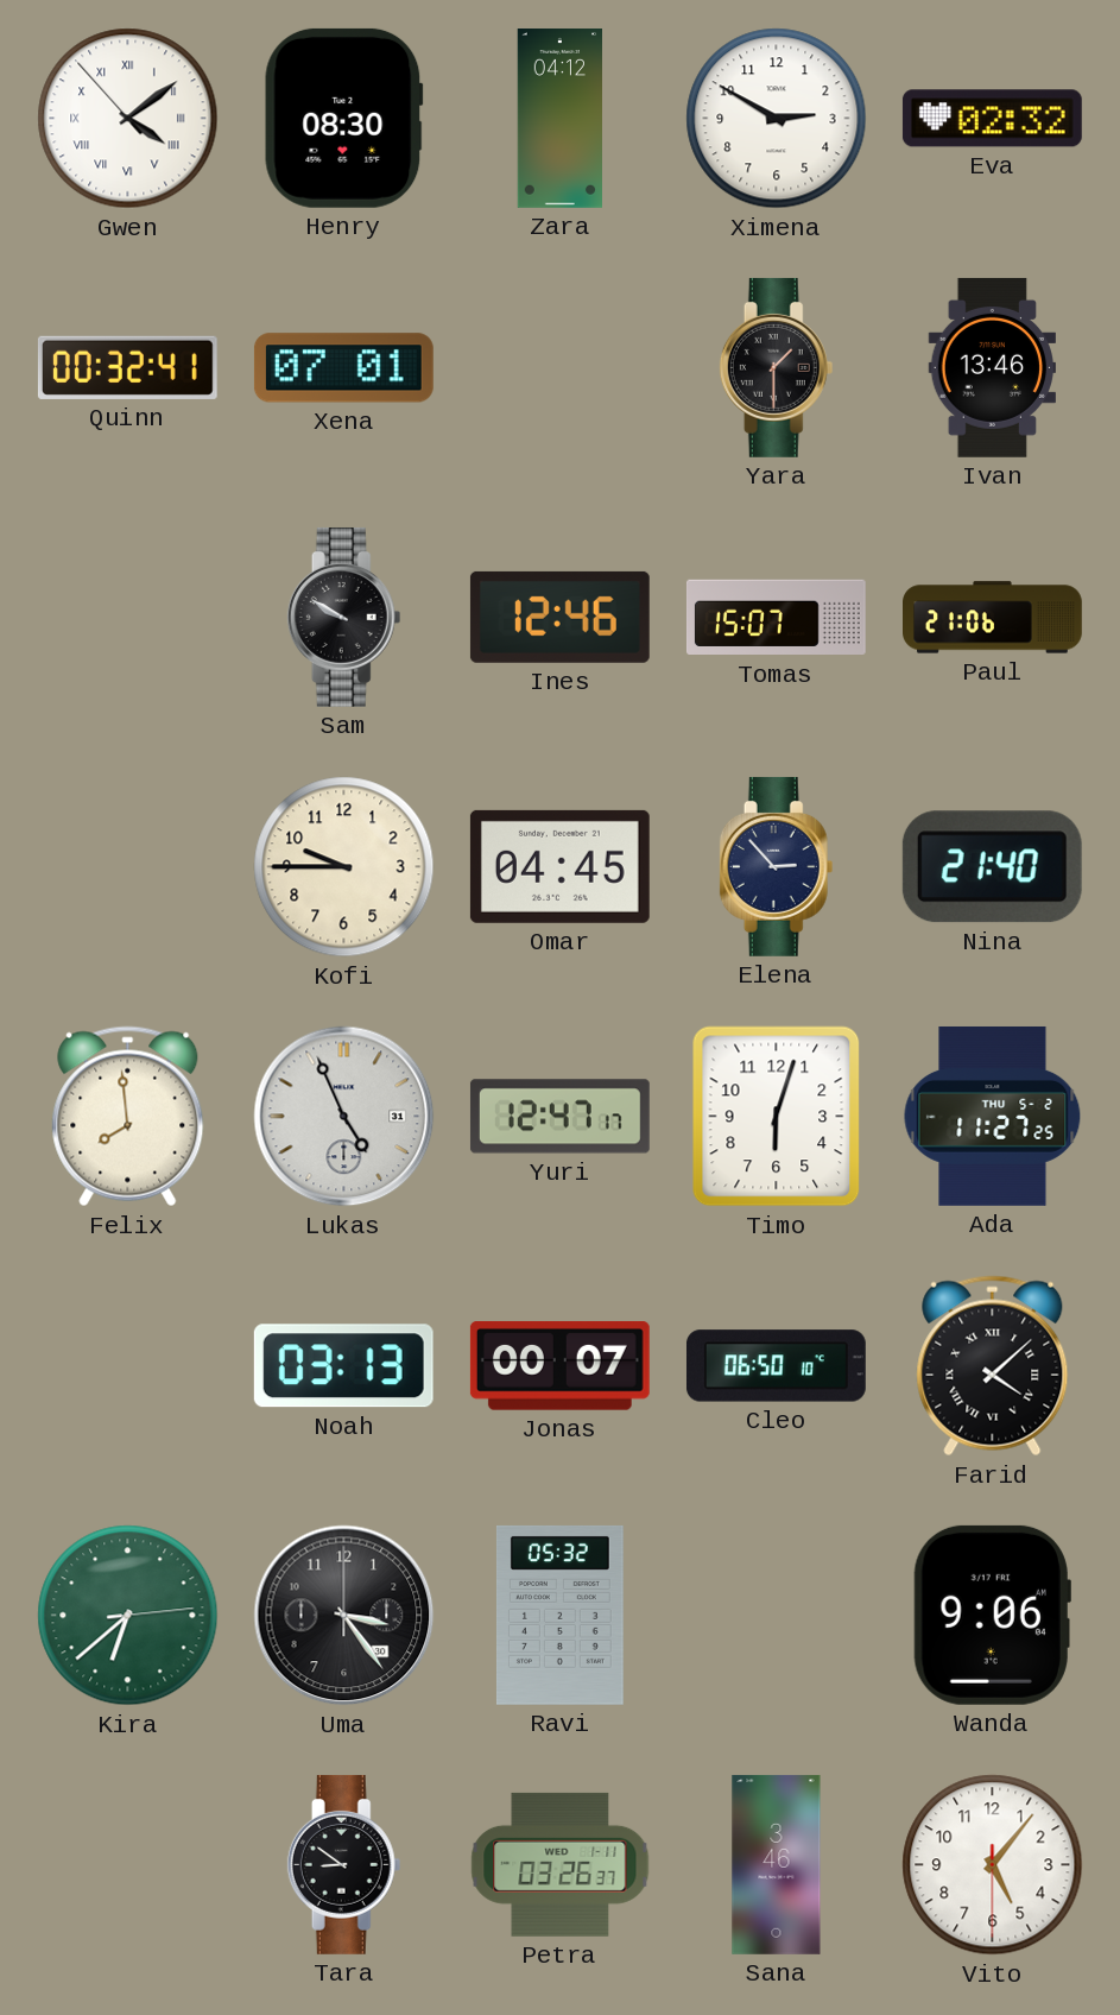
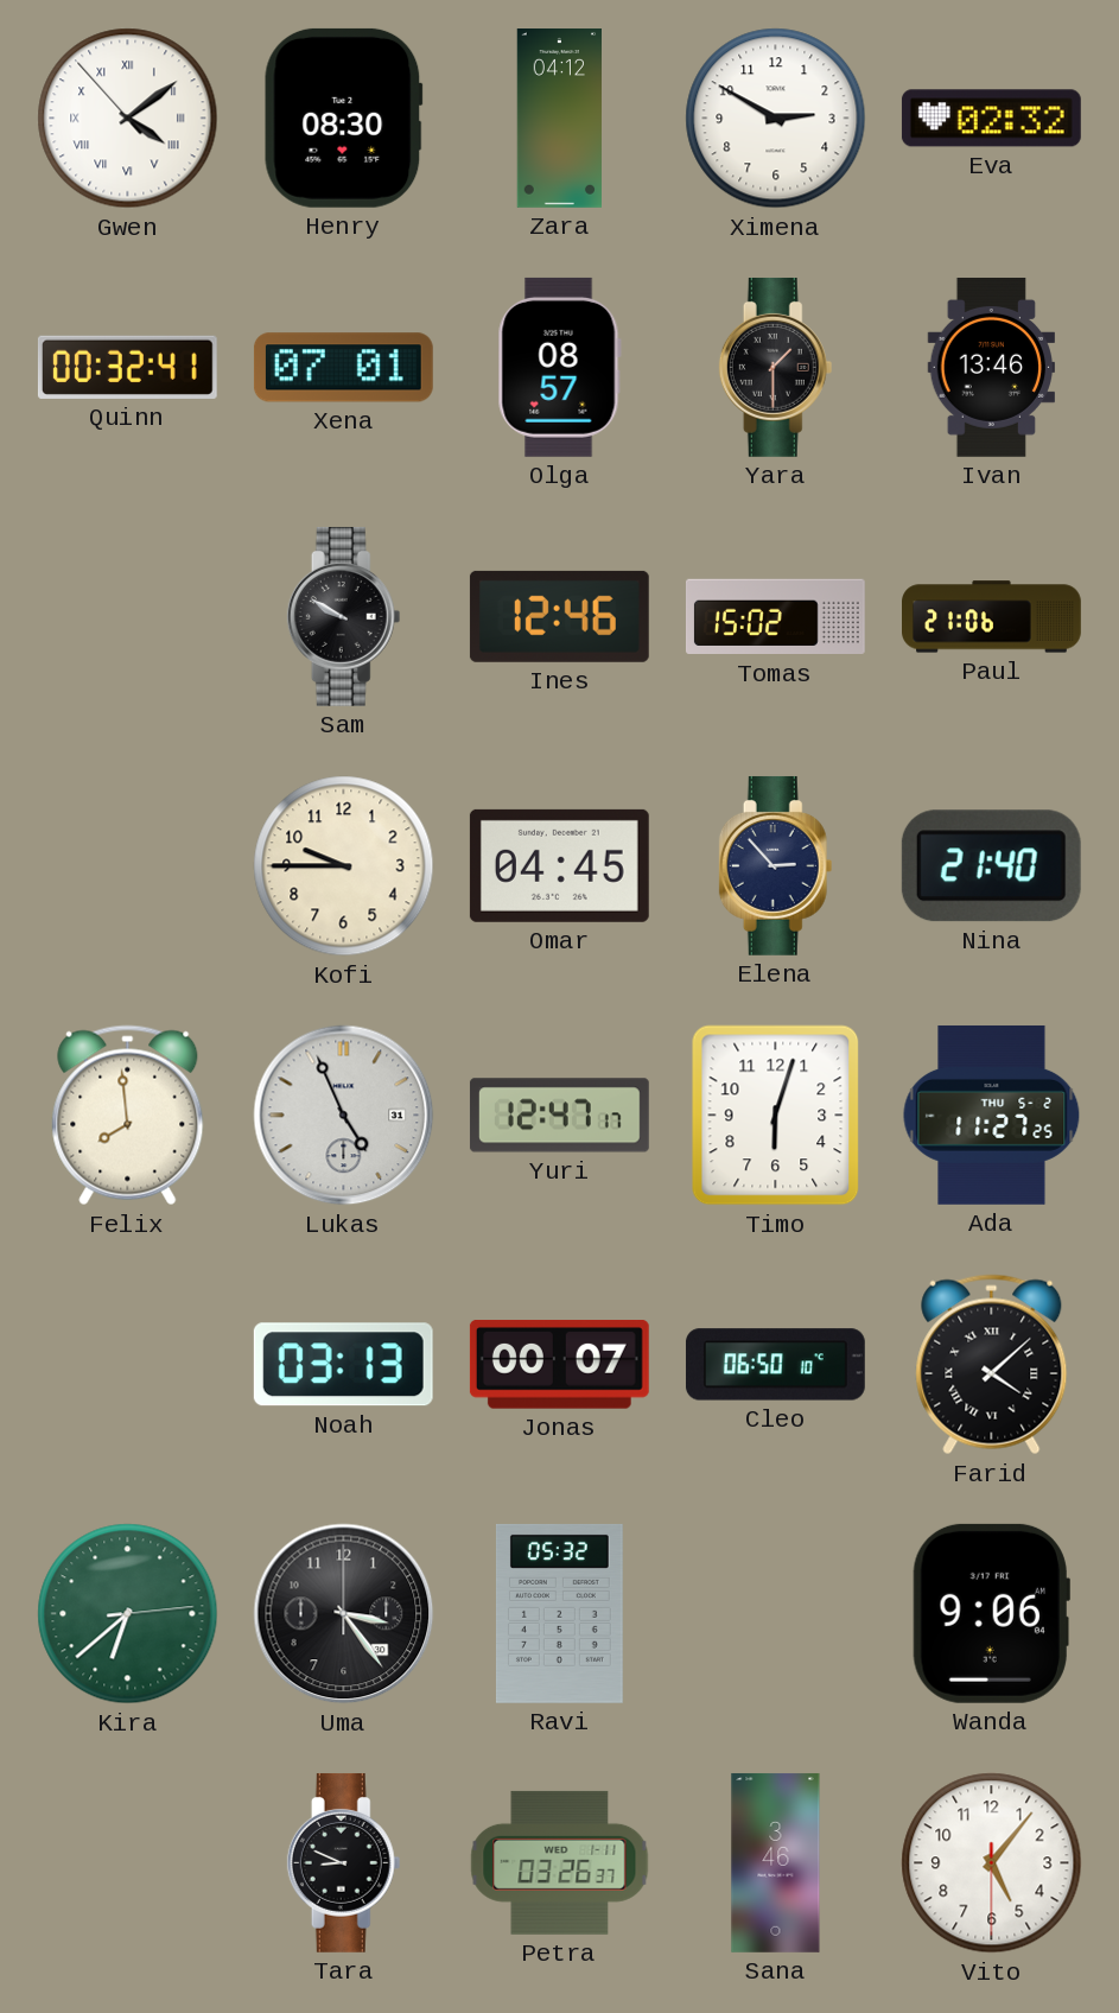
Olga: none -> 08:57
Tomas: 15:07 -> 15:02
Tara: 8:51 -> 8:49
